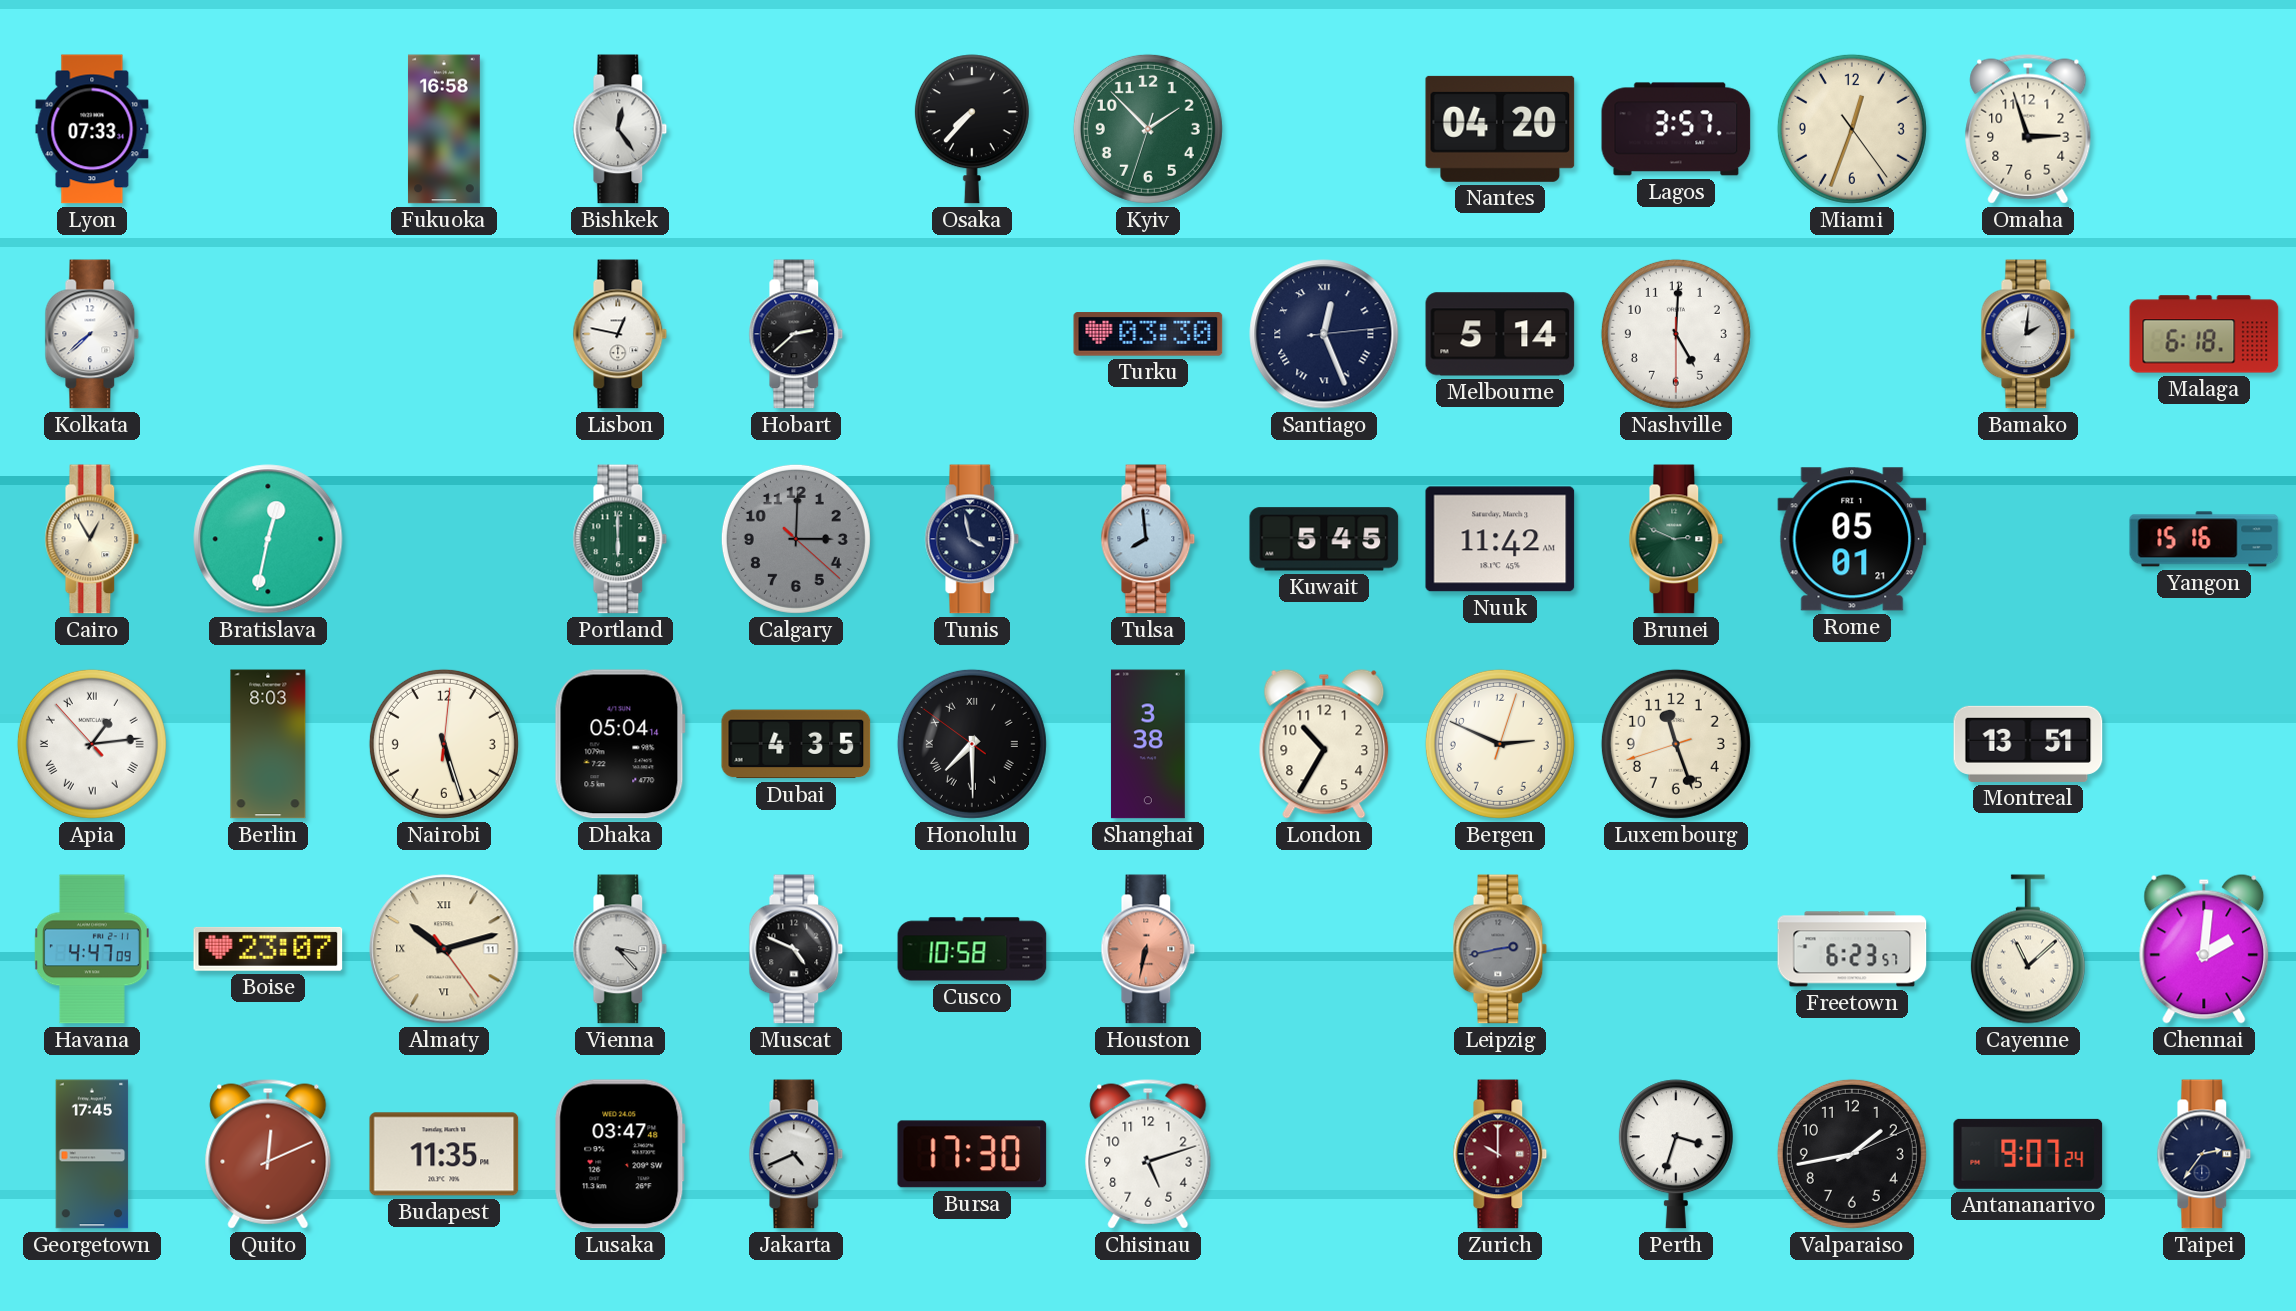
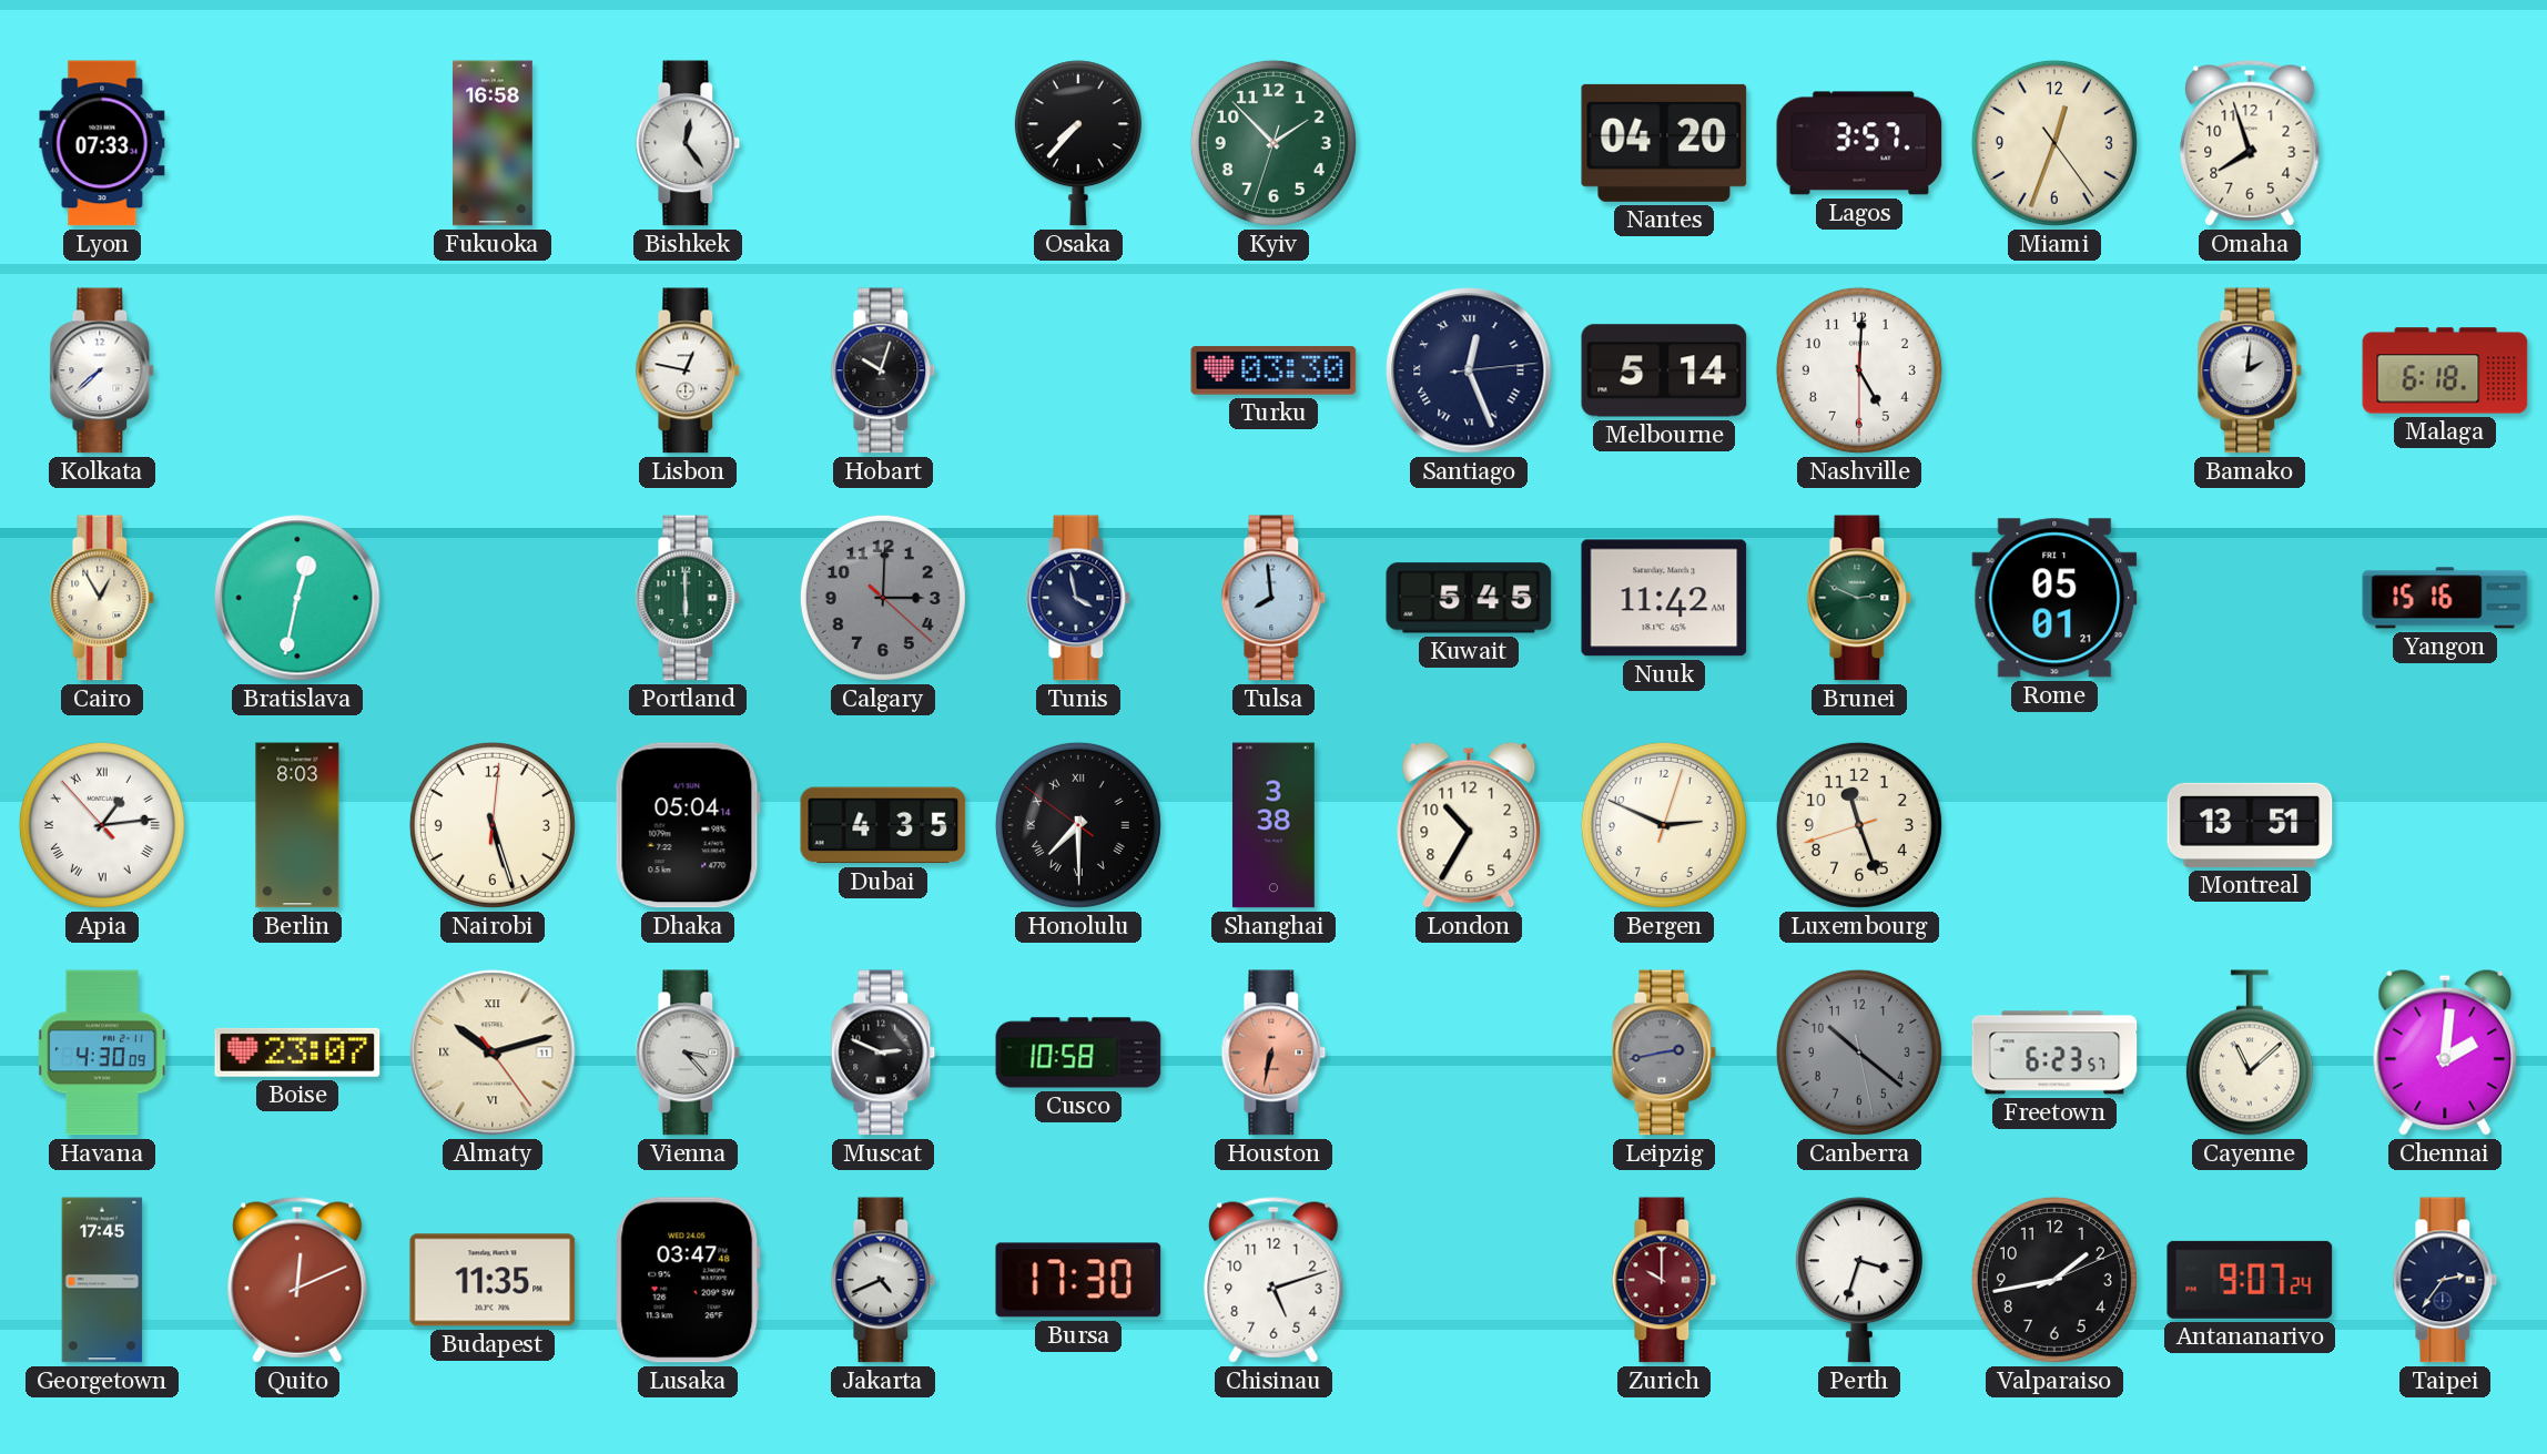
Omaha: 2:57 -> 7:57
Hobart: 2:38 -> 10:03
Havana: 4:47 -> 4:30
Muscat: 4:49 -> 2:49
Canberra: none -> 10:21
